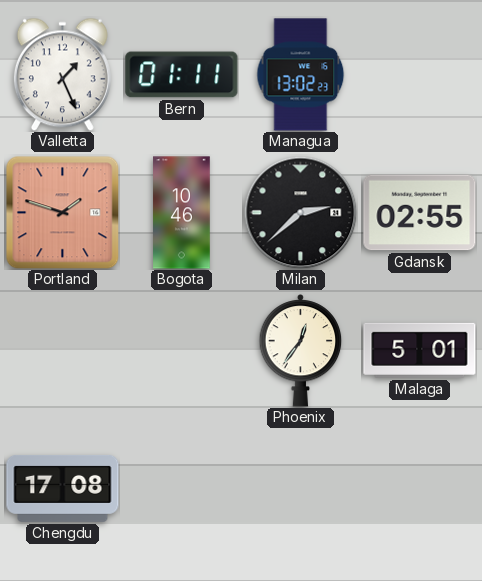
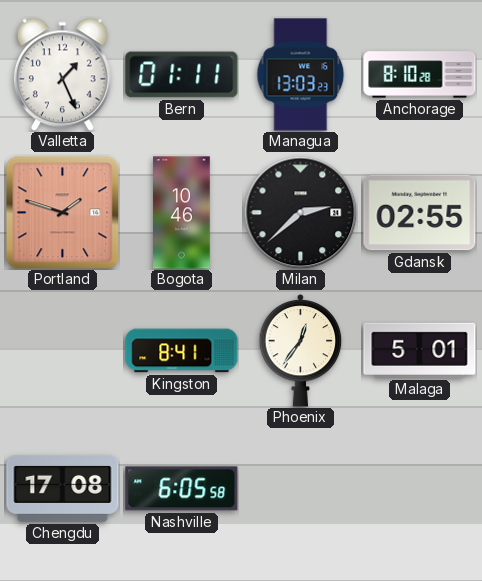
Managua: 13:02 -> 13:03
Anchorage: none -> 8:10
Kingston: none -> 8:41
Nashville: none -> 6:05
